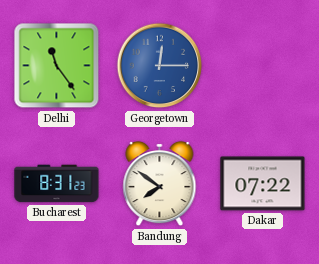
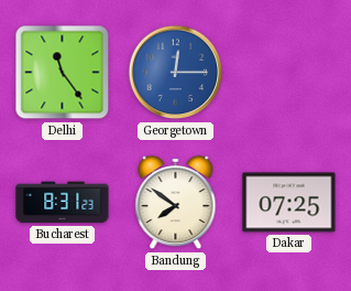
Dakar: 07:22 -> 07:25
